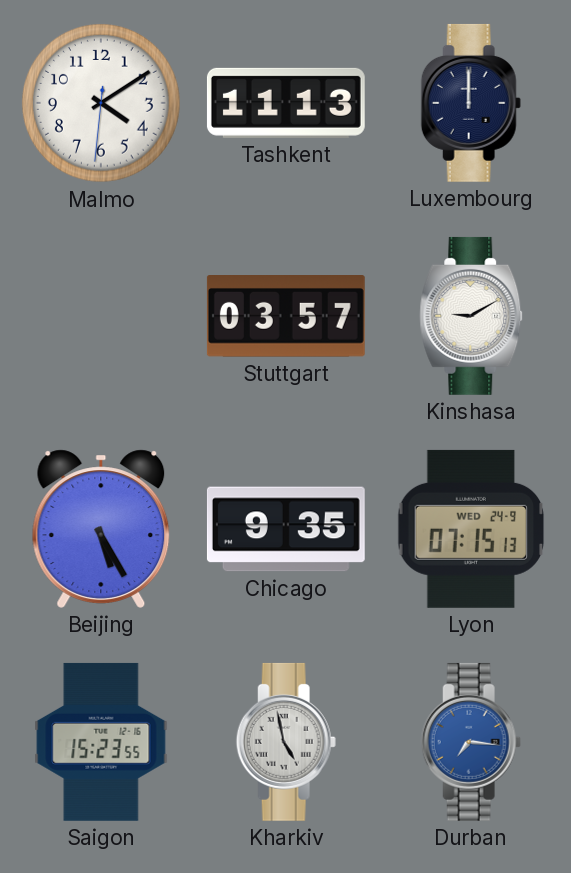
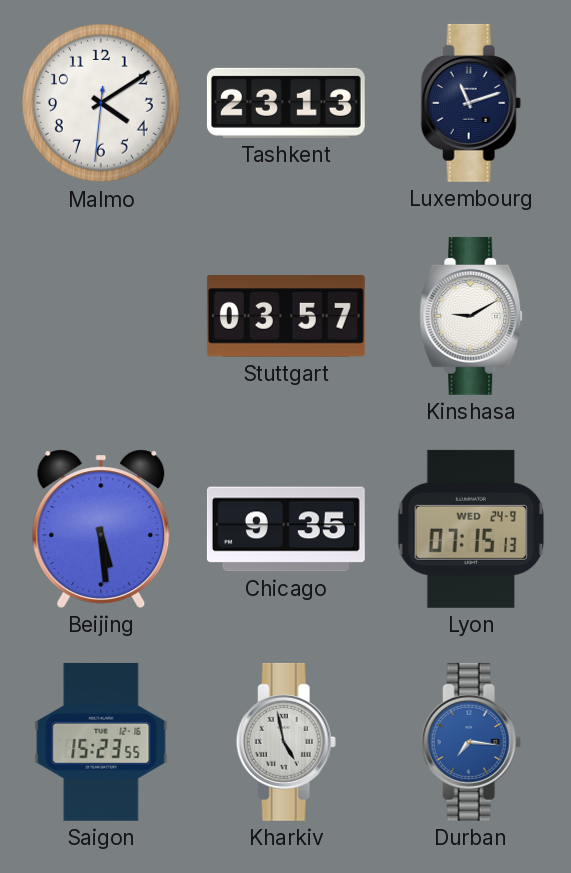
Tashkent: 11:13 -> 23:13
Luxembourg: 12:00 -> 11:12
Beijing: 5:25 -> 5:29
